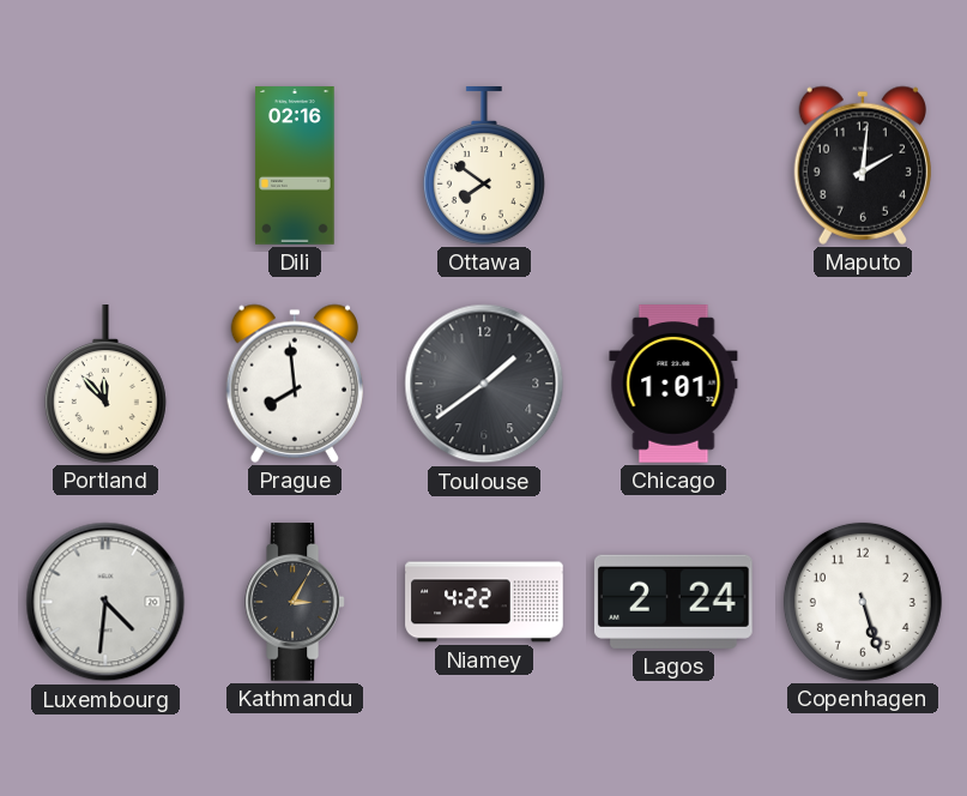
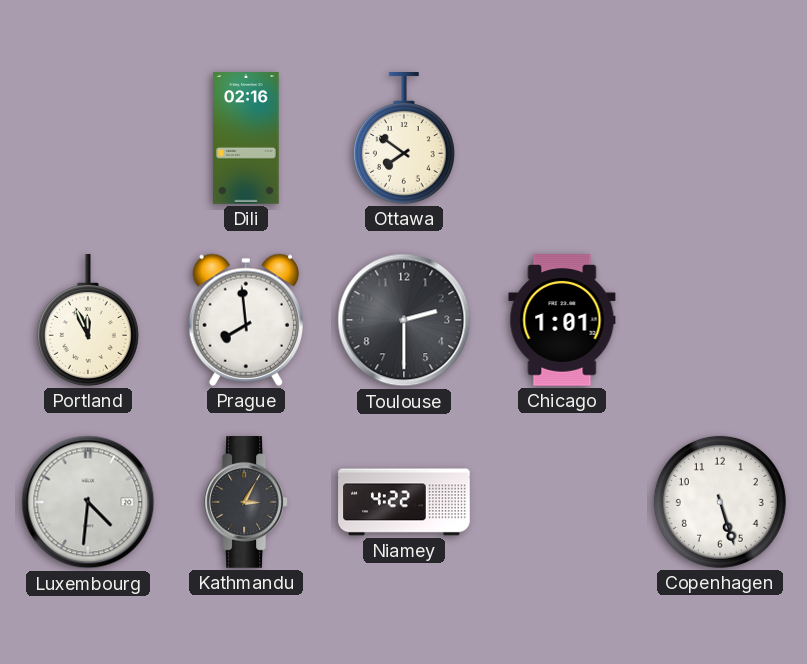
Maputo: 2:01 -> none
Portland: 11:53 -> 11:56
Toulouse: 1:39 -> 2:30
Lagos: 2:24 -> none
